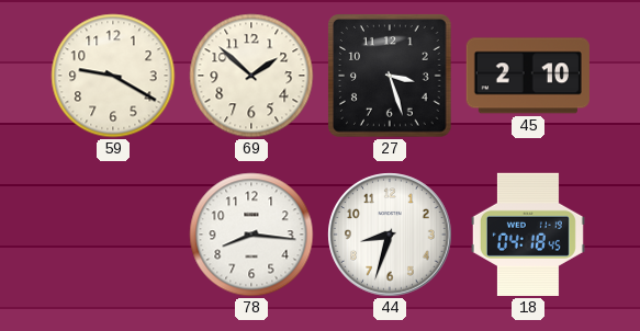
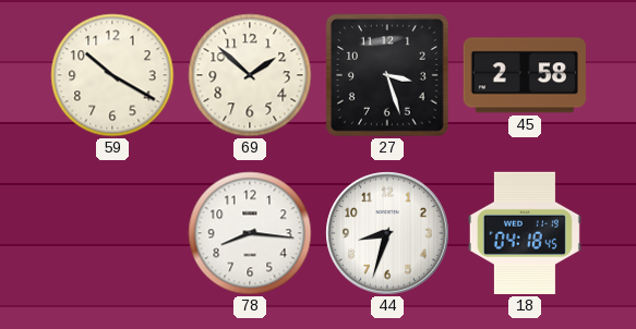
59: 9:20 -> 10:20
45: 2:10 -> 2:58
